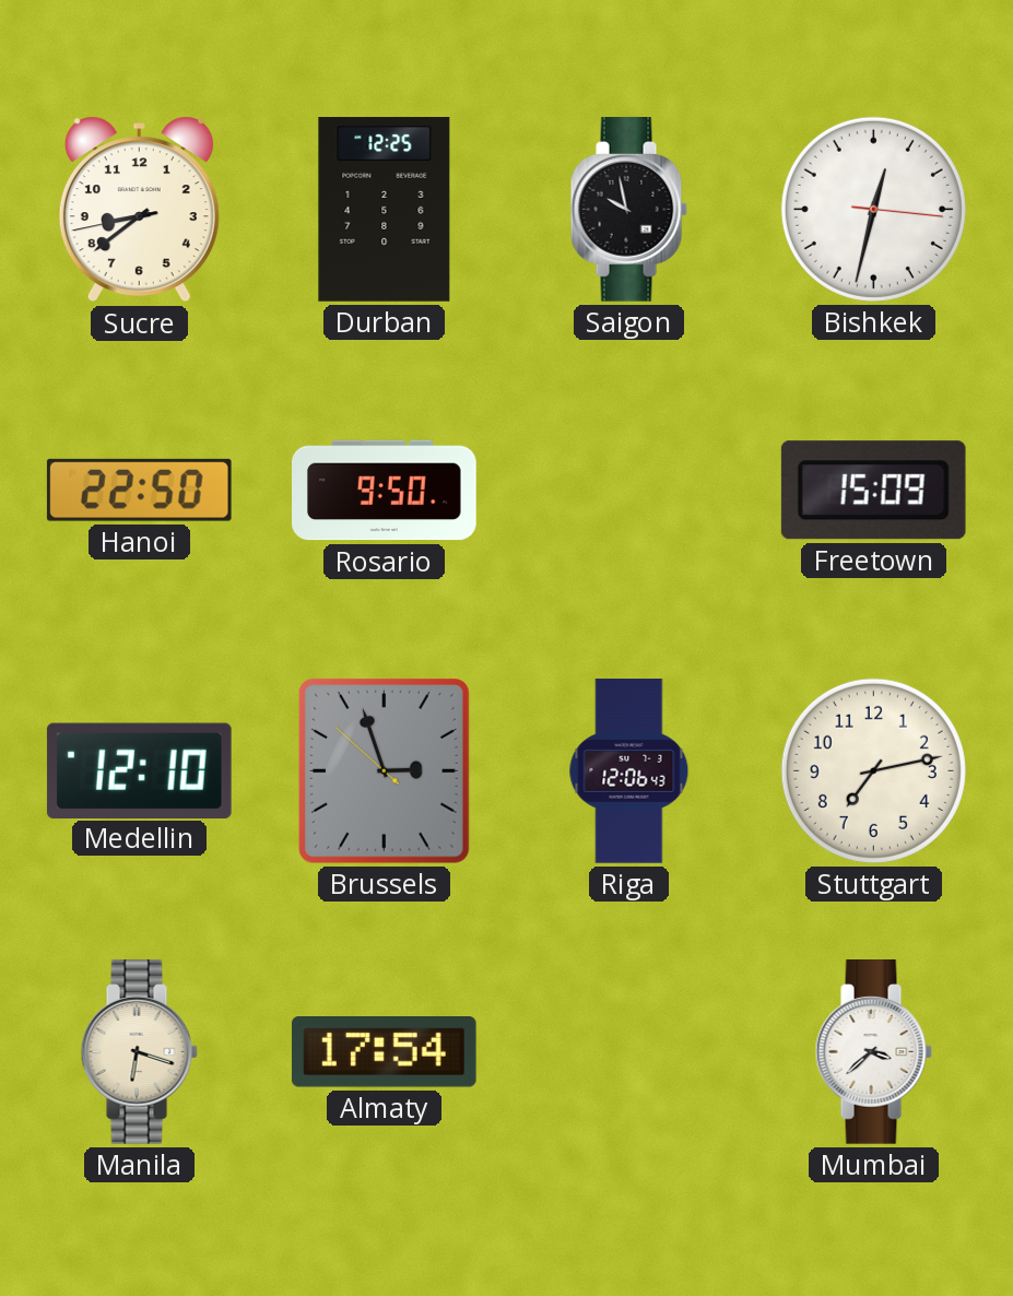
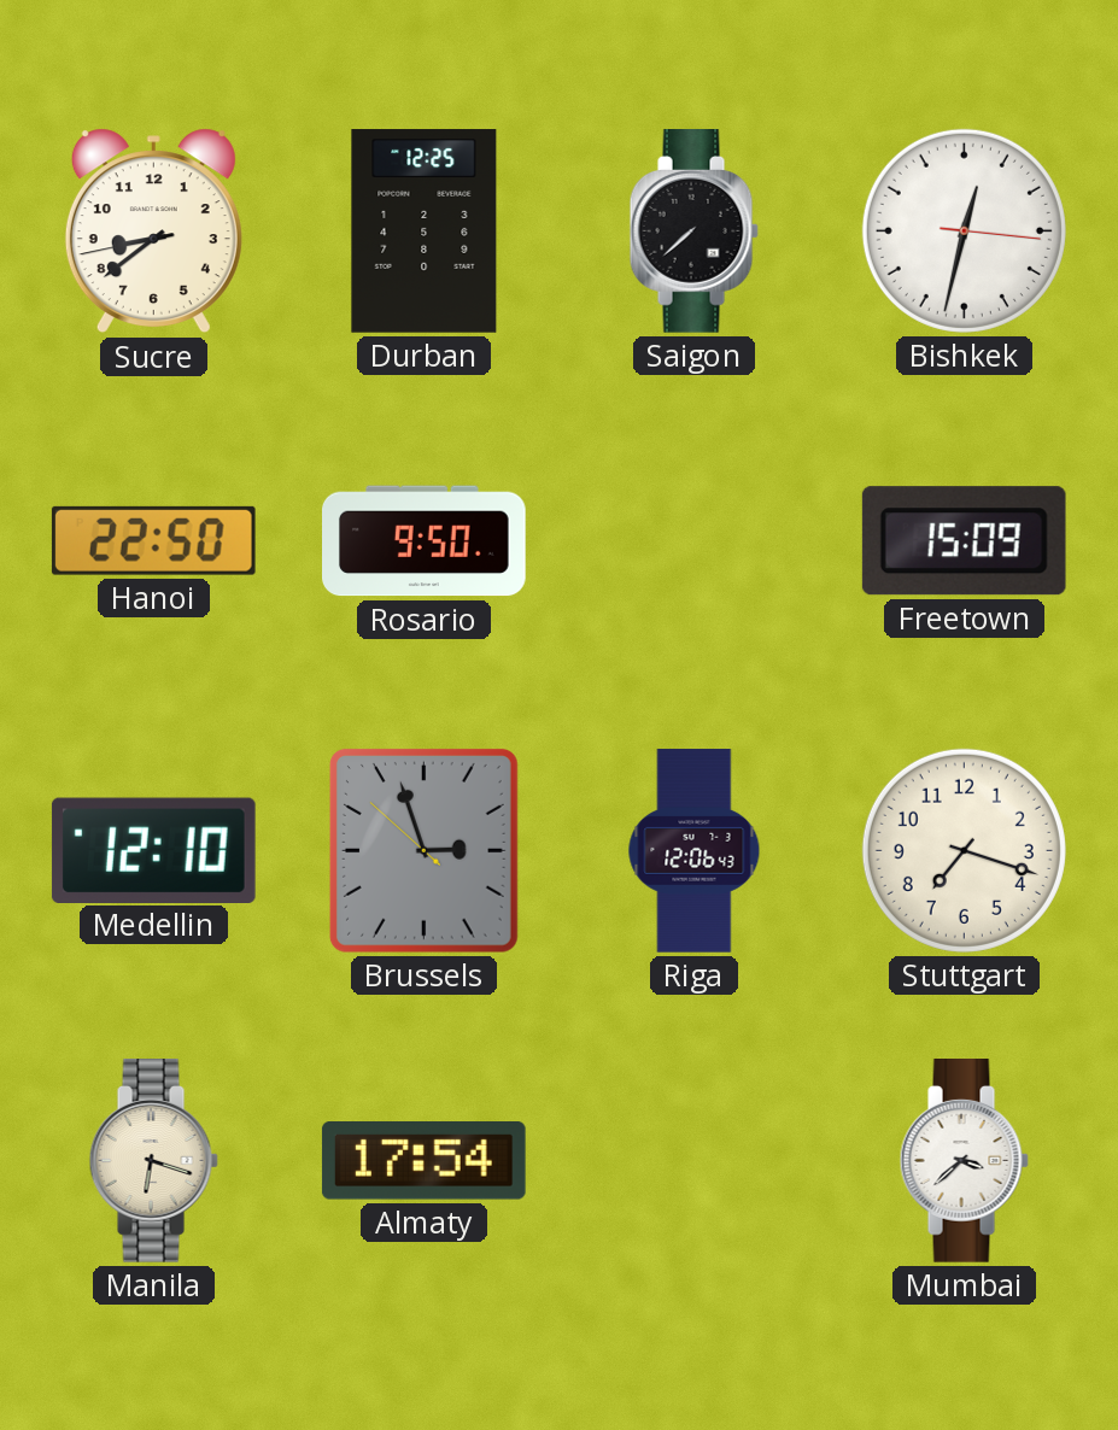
Saigon: 9:58 -> 7:38
Stuttgart: 7:13 -> 7:18
